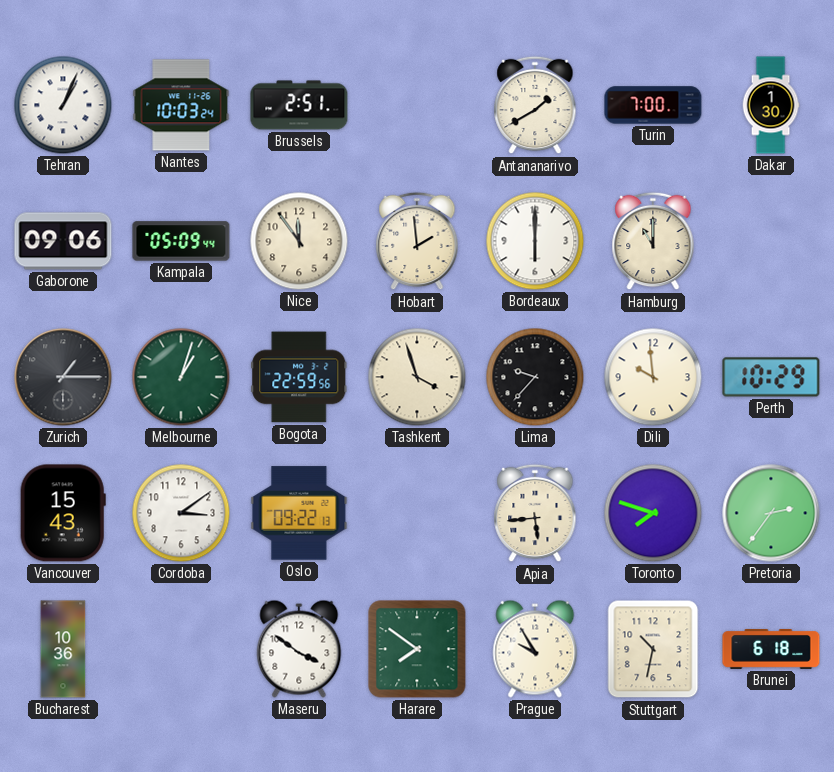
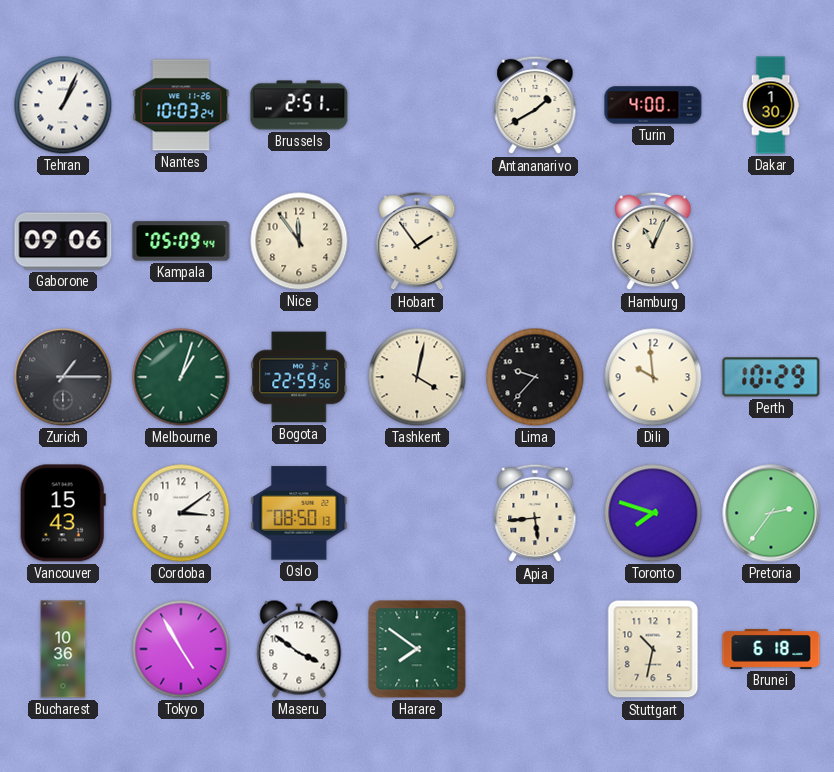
Turin: 7:00 -> 4:00
Hobart: 1:59 -> 1:54
Bordeaux: 6:00 -> none
Hamburg: 11:00 -> 11:04
Tashkent: 3:57 -> 4:02
Oslo: 09:22 -> 08:50
Tokyo: none -> 4:55
Prague: 9:55 -> none
